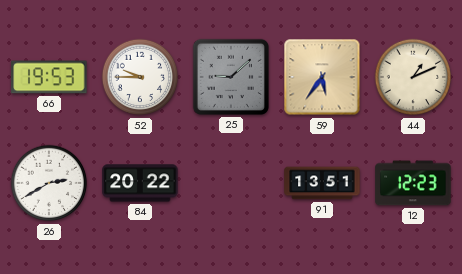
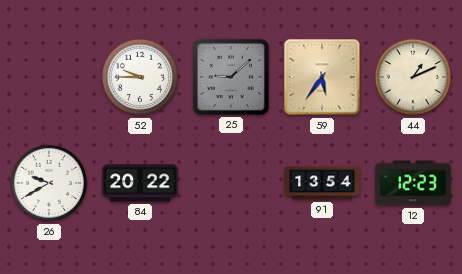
66: 19:53 -> none
26: 2:40 -> 9:40
91: 13:51 -> 13:54
